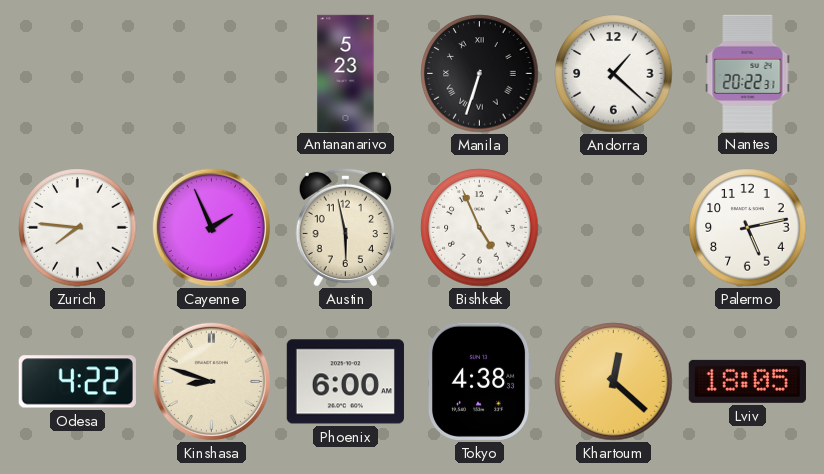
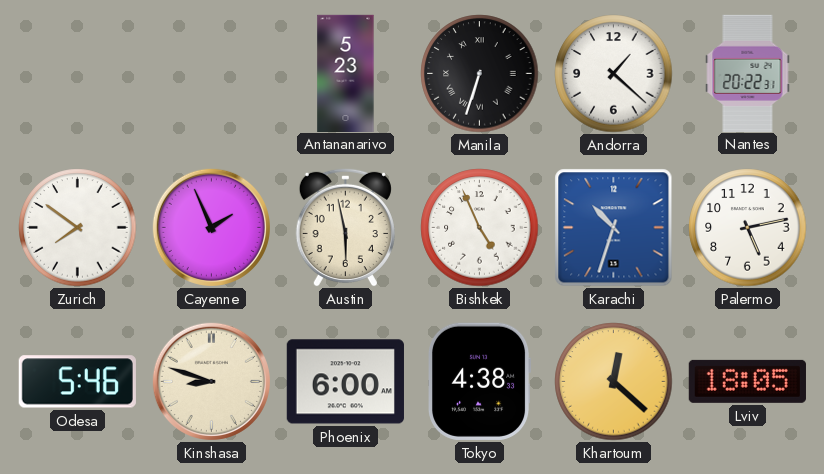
Zurich: 7:46 -> 7:51
Karachi: none -> 10:33
Odesa: 4:22 -> 5:46
